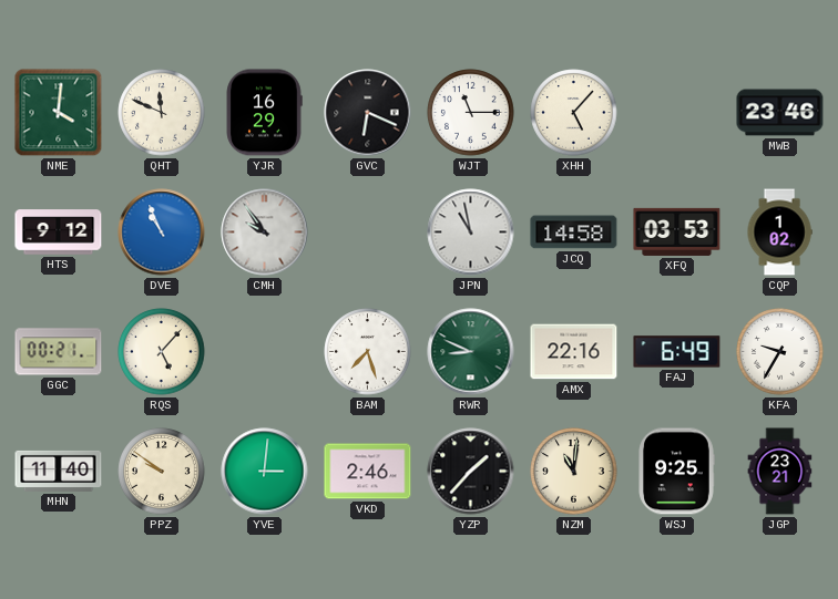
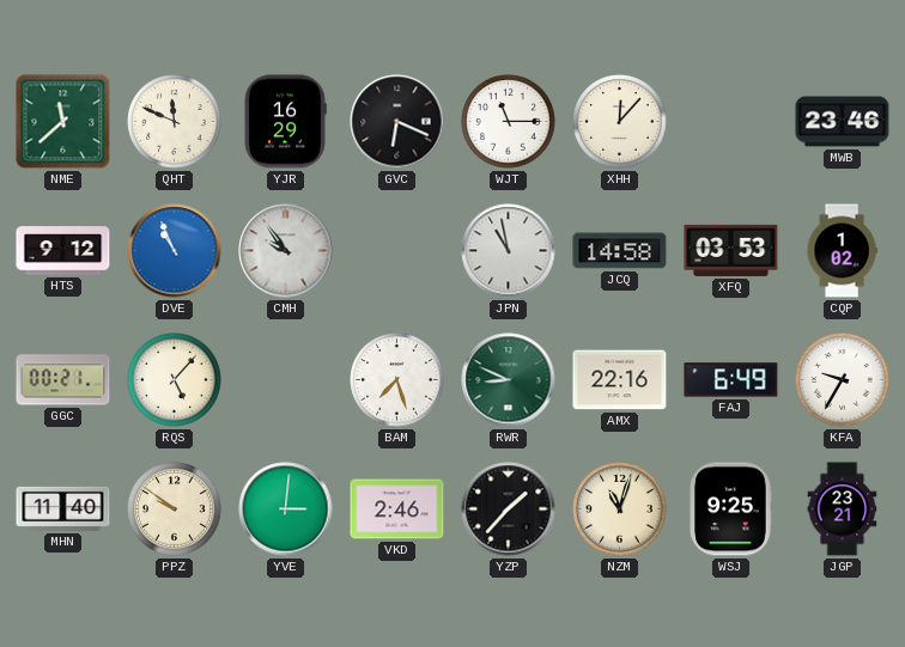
NME: 4:01 -> 11:38
XHH: 5:07 -> 12:07
NZM: 11:01 -> 11:03
